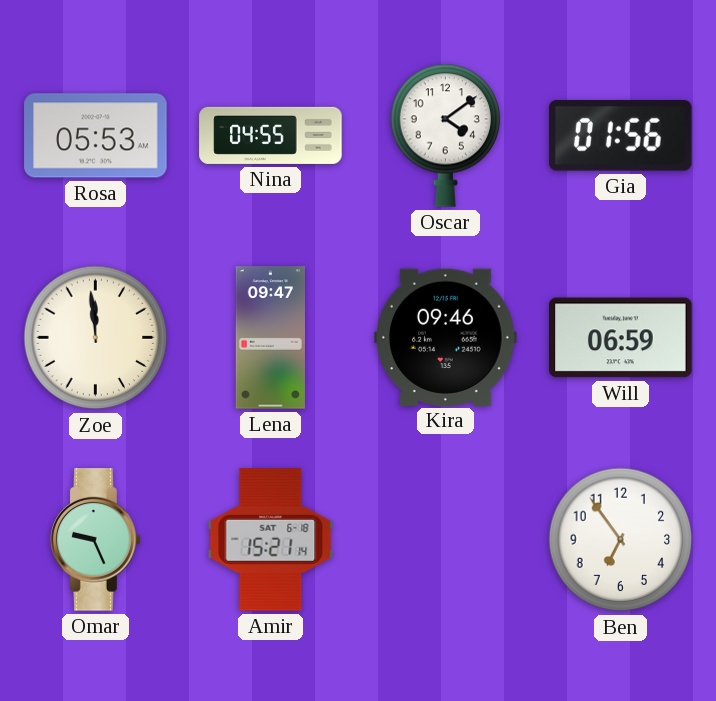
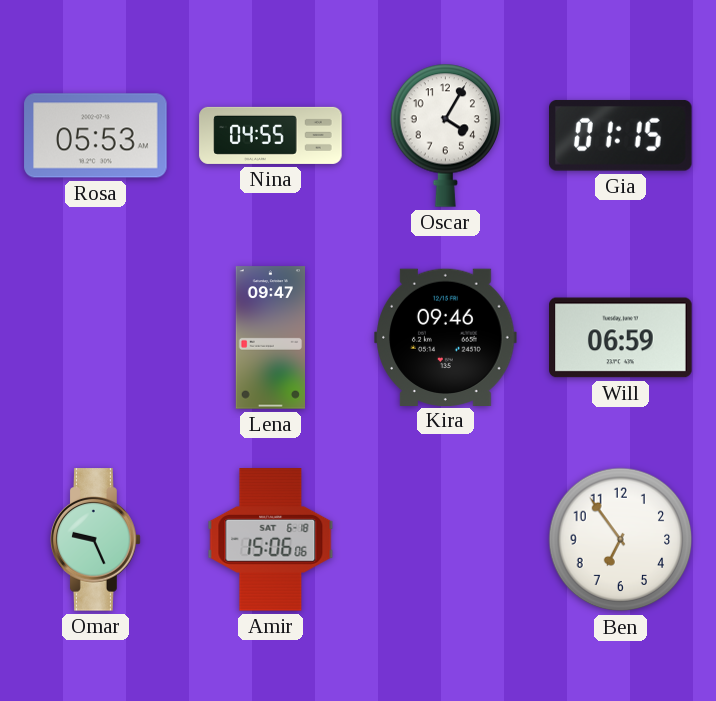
Oscar: 4:09 -> 4:05
Gia: 01:56 -> 01:15
Zoe: 11:59 -> none
Amir: 15:21 -> 15:06
